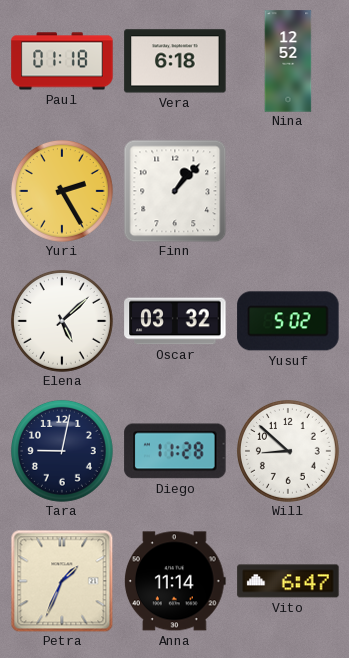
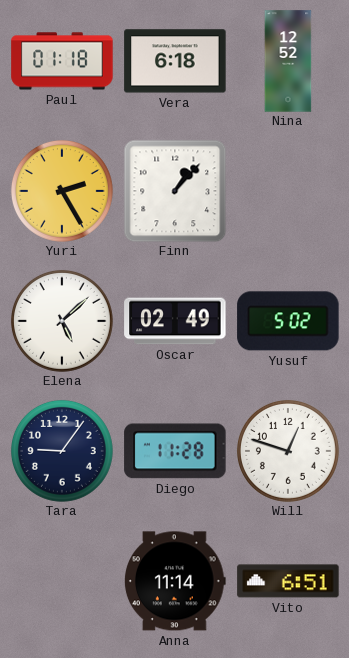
Oscar: 03:32 -> 02:49
Tara: 9:02 -> 9:06
Will: 8:52 -> 12:48
Petra: 1:34 -> none
Vito: 6:47 -> 6:51
